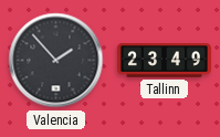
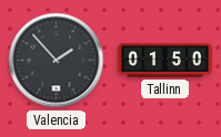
Tallinn: 23:49 -> 01:50
